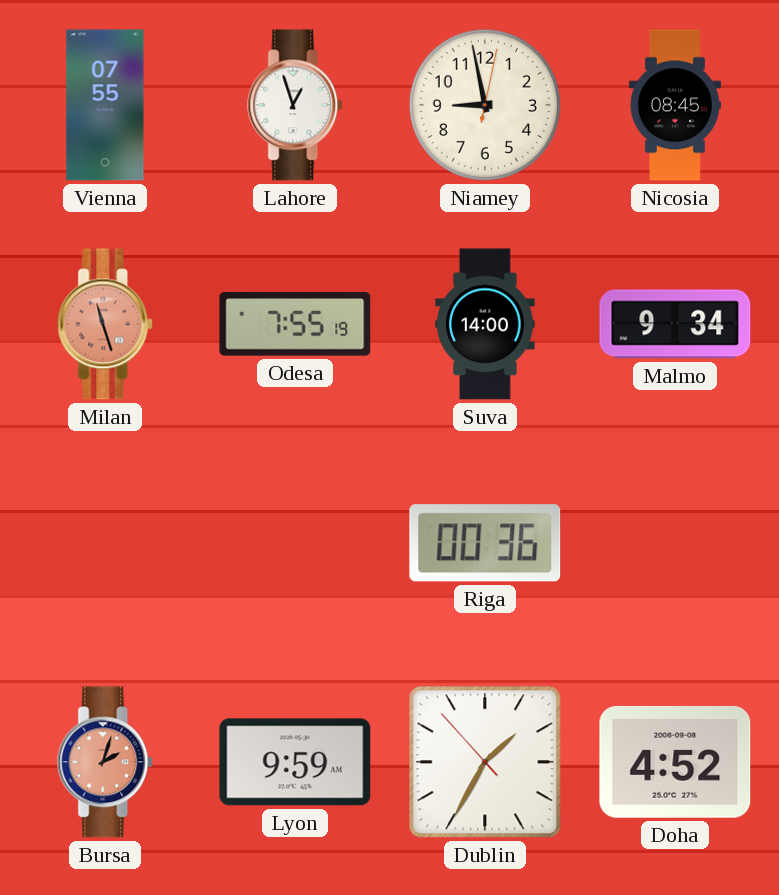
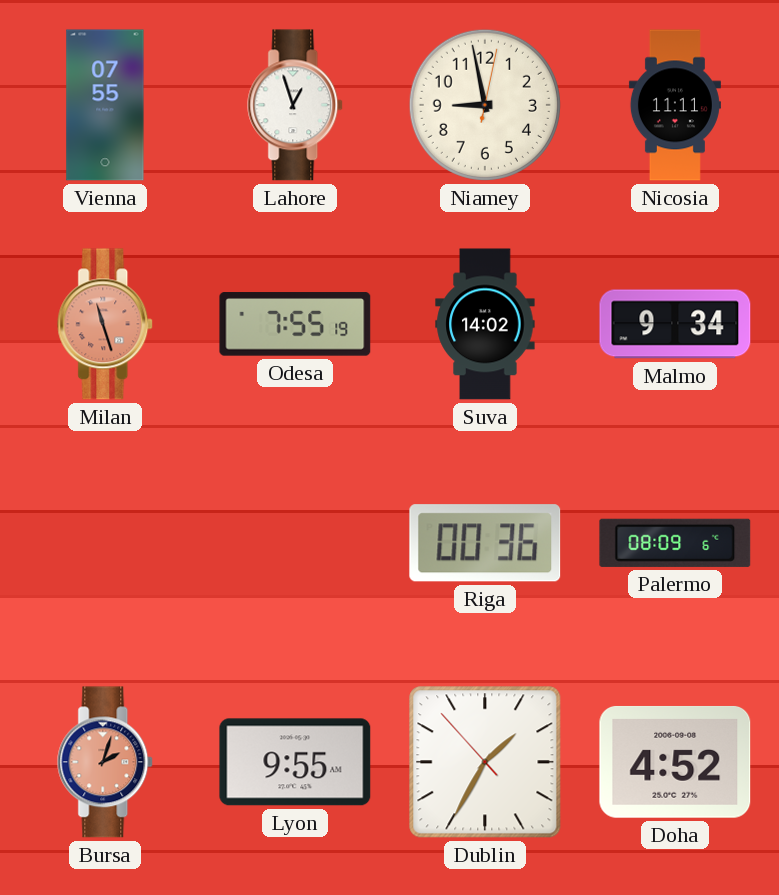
Nicosia: 08:45 -> 11:11
Suva: 14:00 -> 14:02
Palermo: none -> 08:09
Lyon: 9:59 -> 9:55
